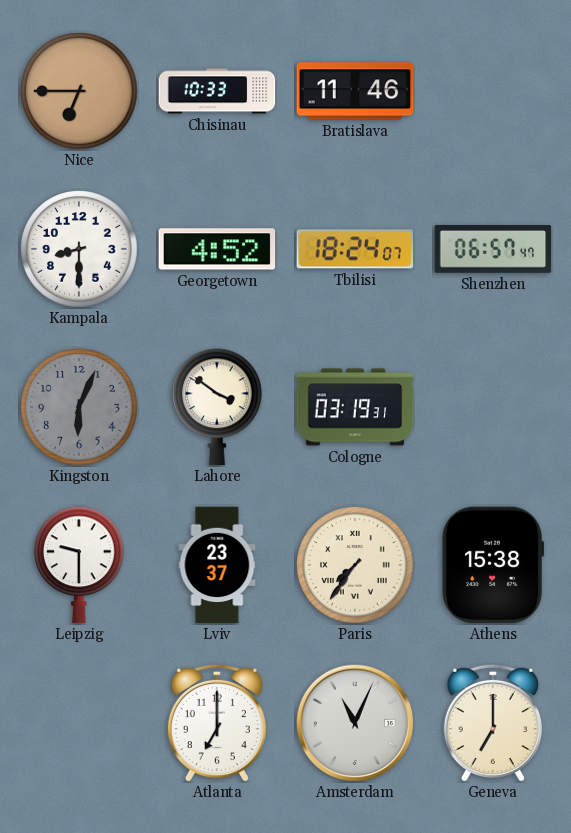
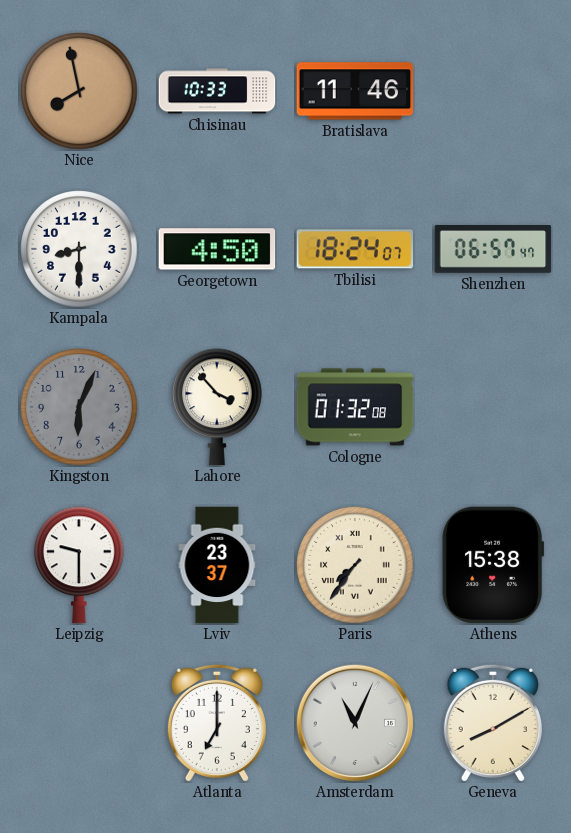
Nice: 6:45 -> 7:58
Georgetown: 4:52 -> 4:50
Lahore: 3:51 -> 3:53
Cologne: 03:19 -> 01:32
Geneva: 7:00 -> 8:10
